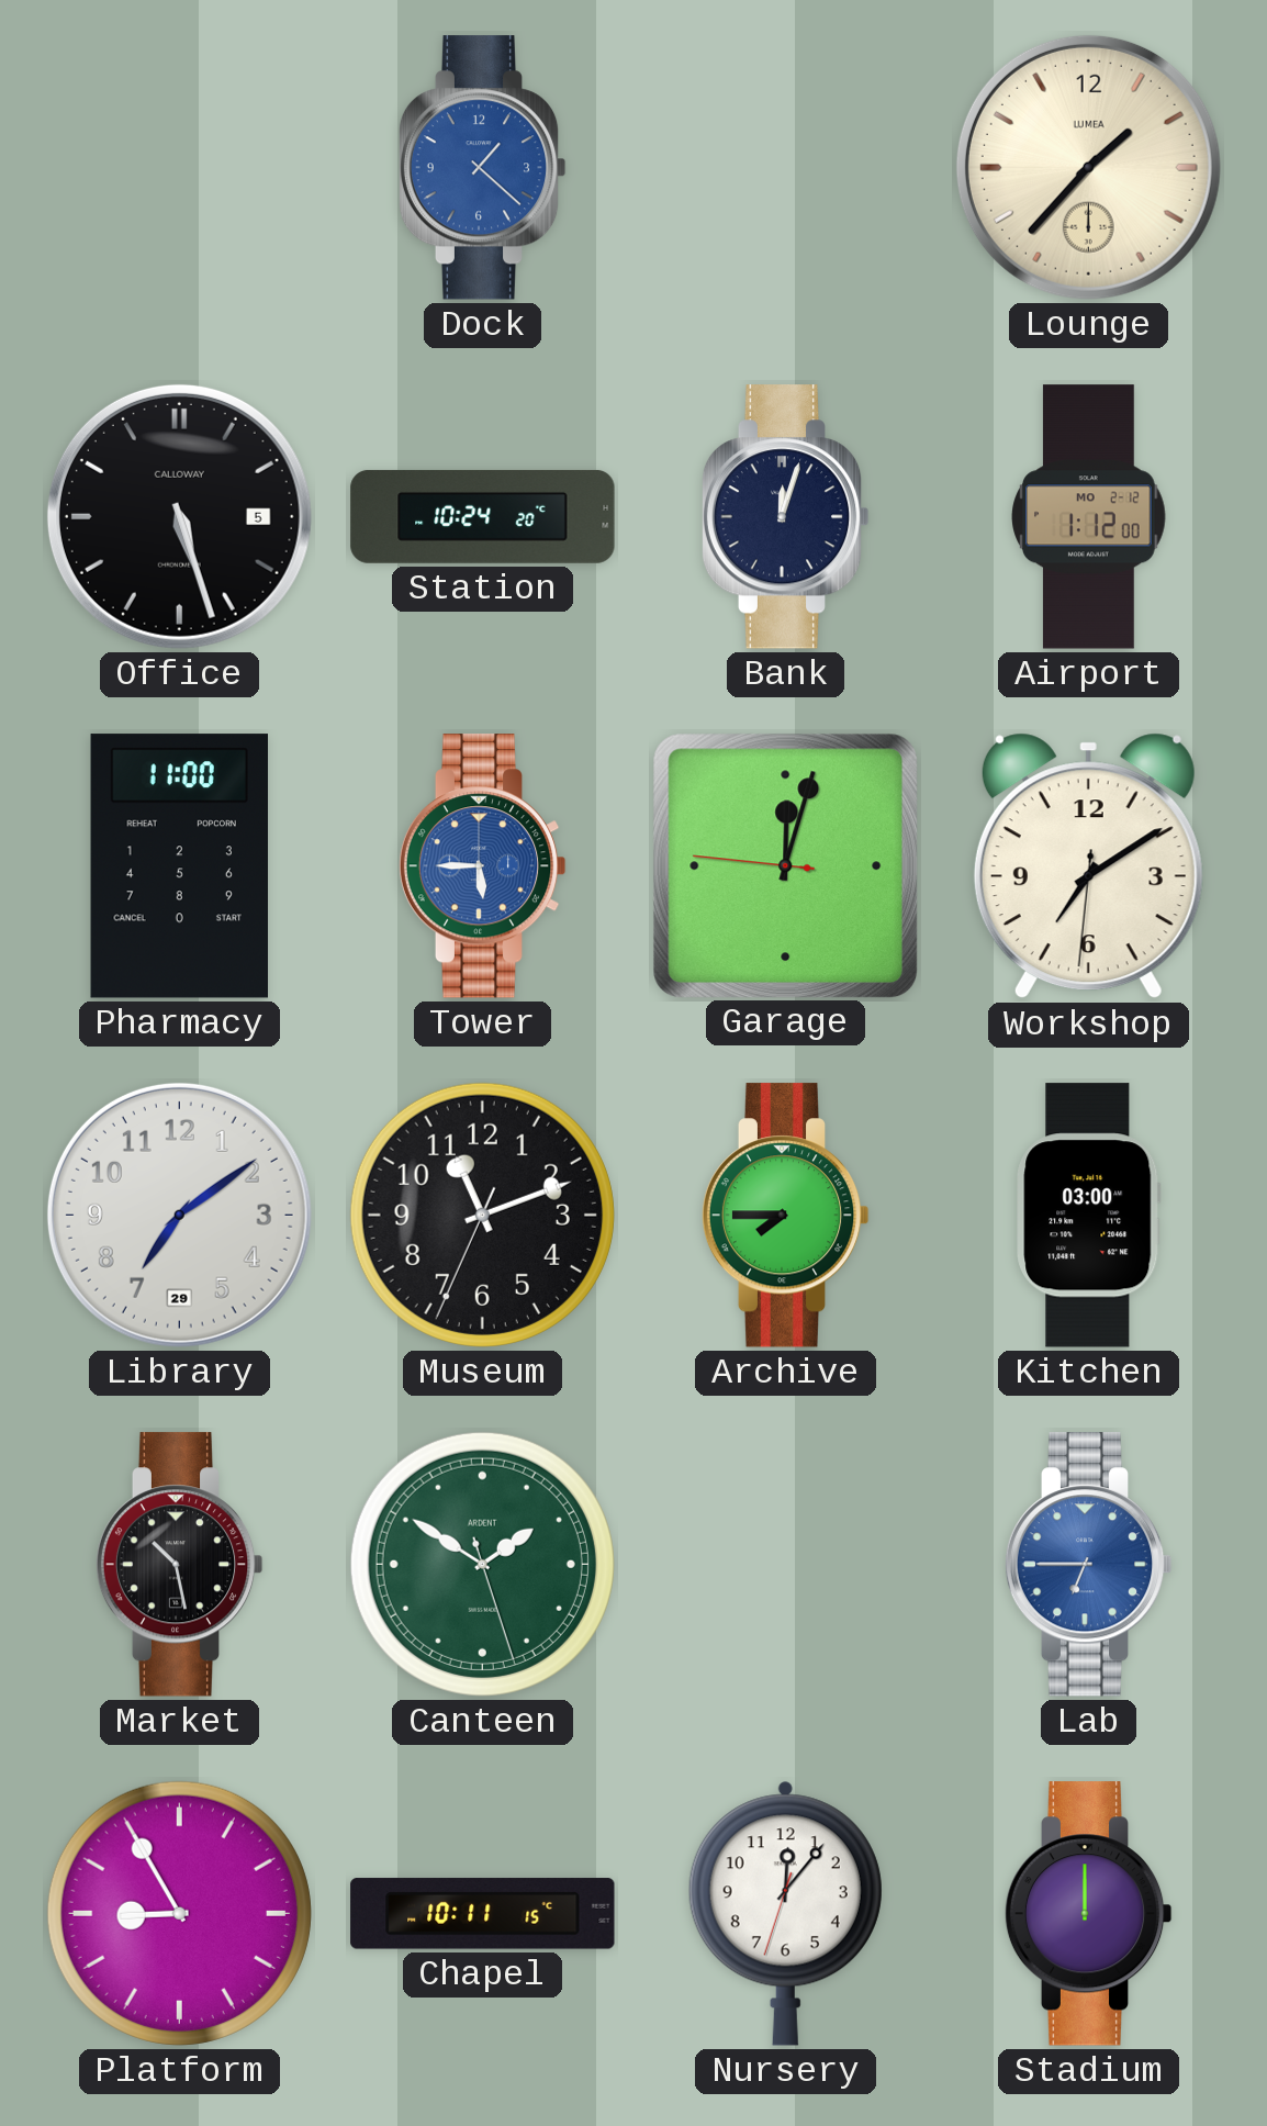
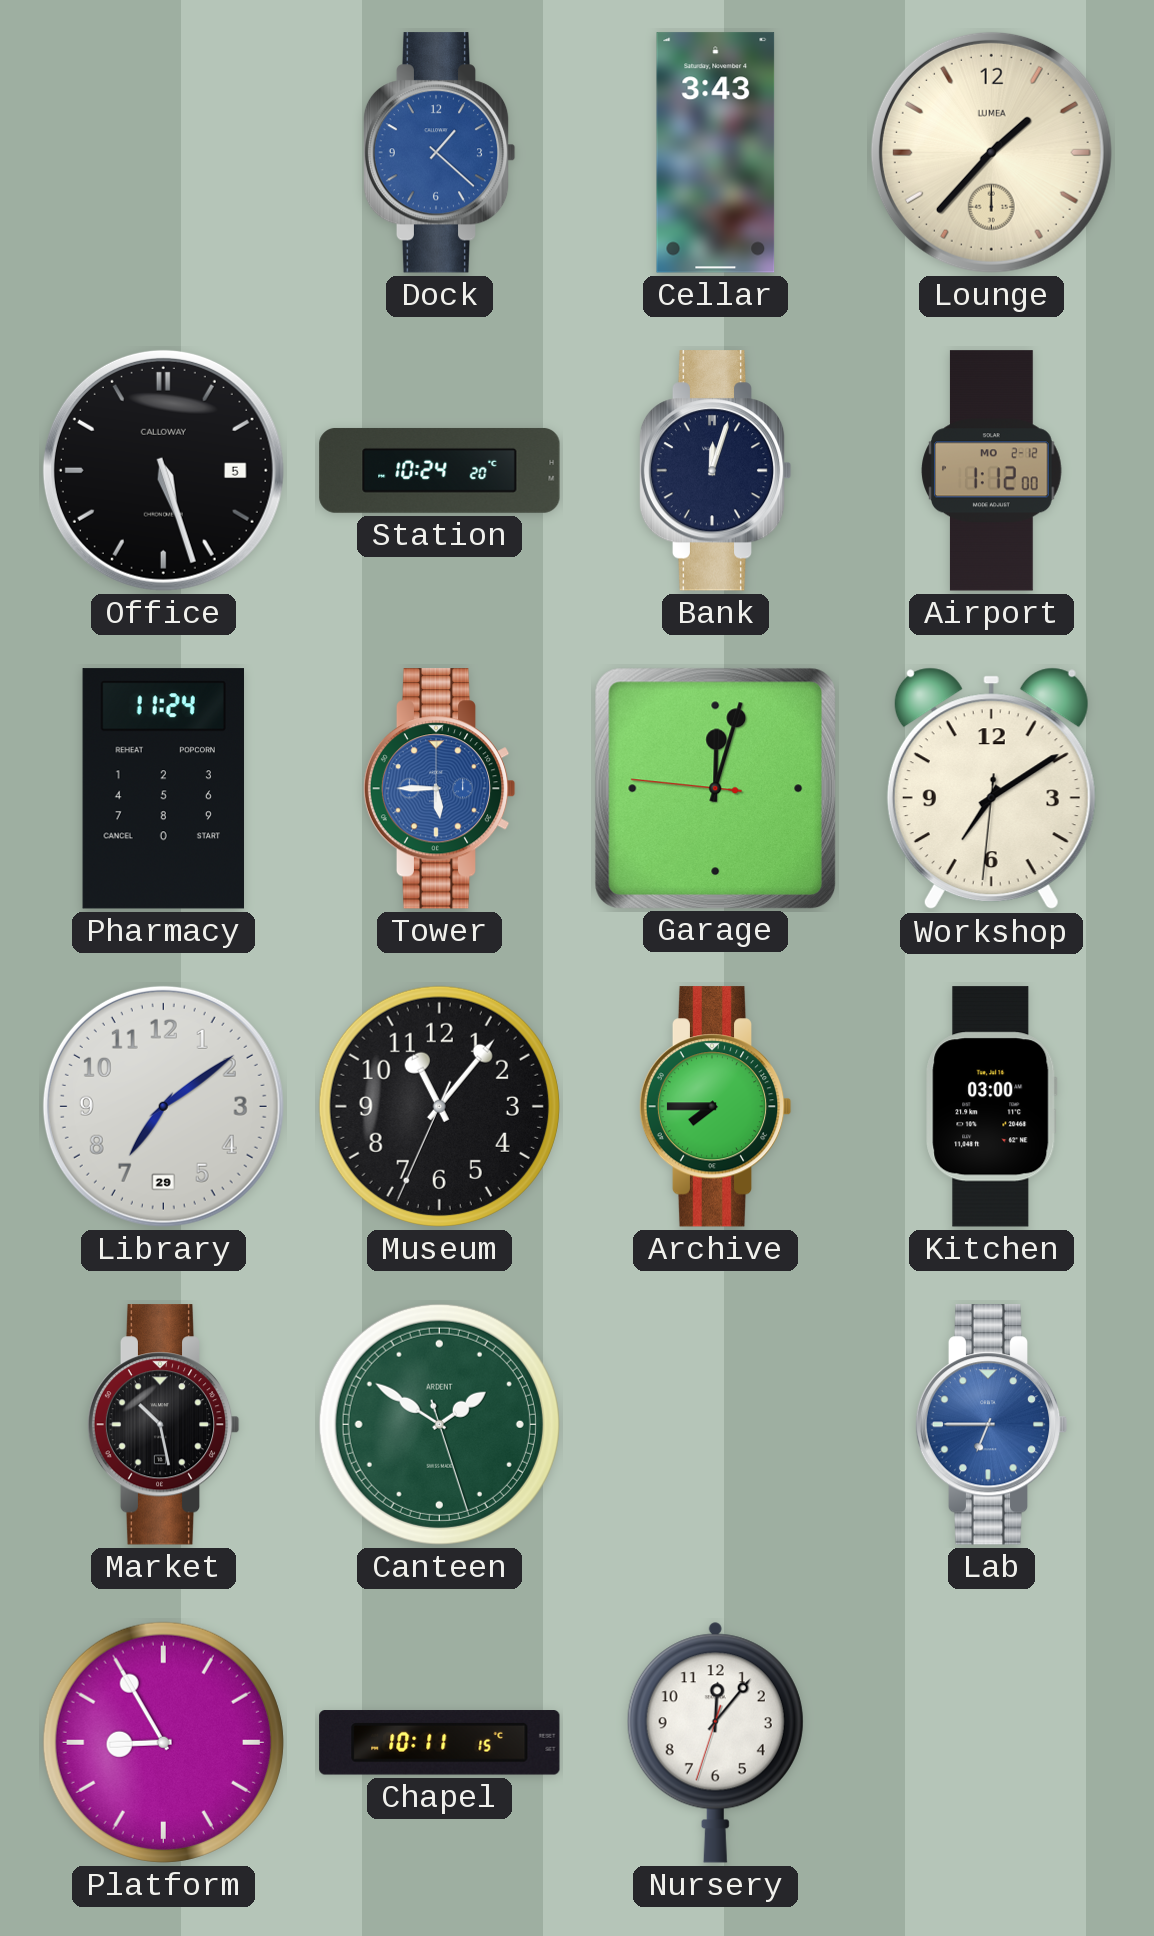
Cellar: none -> 3:43
Pharmacy: 11:00 -> 11:24
Museum: 11:11 -> 11:06
Stadium: 12:00 -> none
